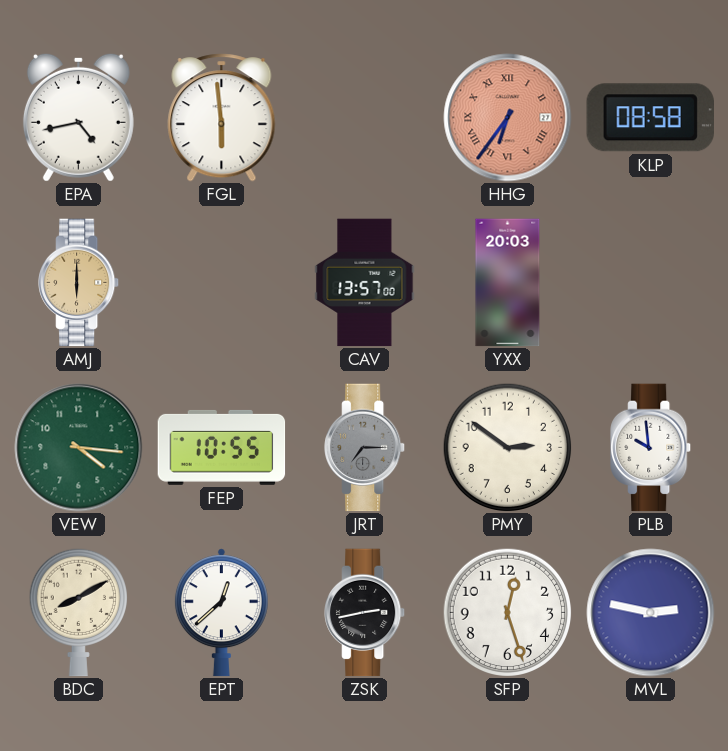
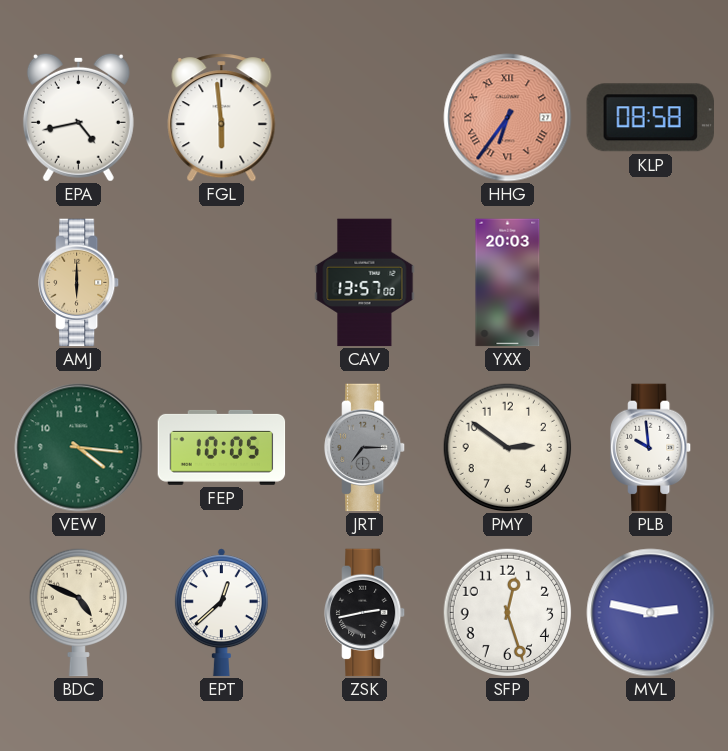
FEP: 10:55 -> 10:05
BDC: 8:10 -> 4:49
